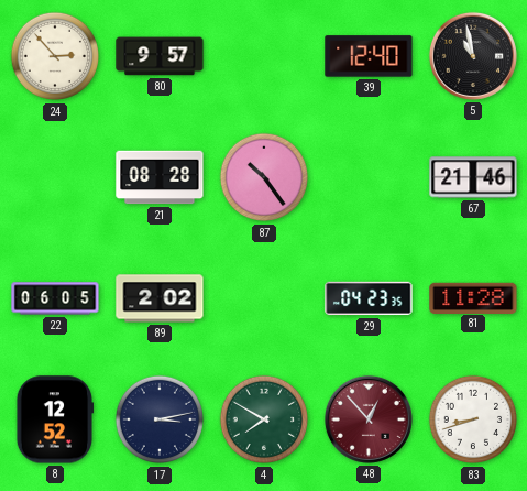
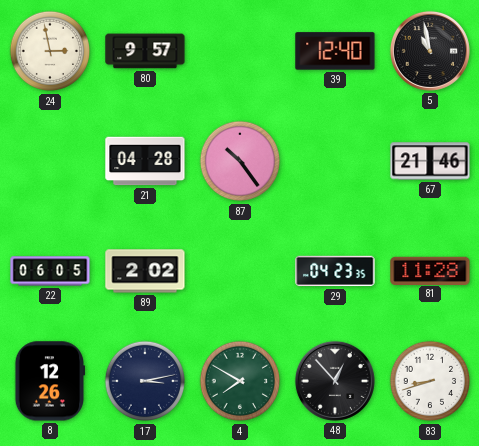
24: 2:53 -> 2:58
21: 08:28 -> 04:28
8: 12:52 -> 12:26
48 dial: burgundy -> black
